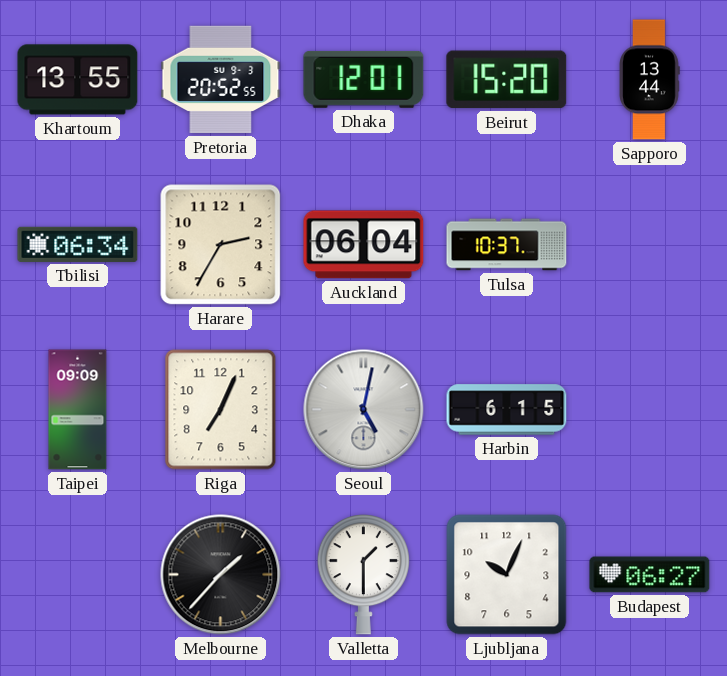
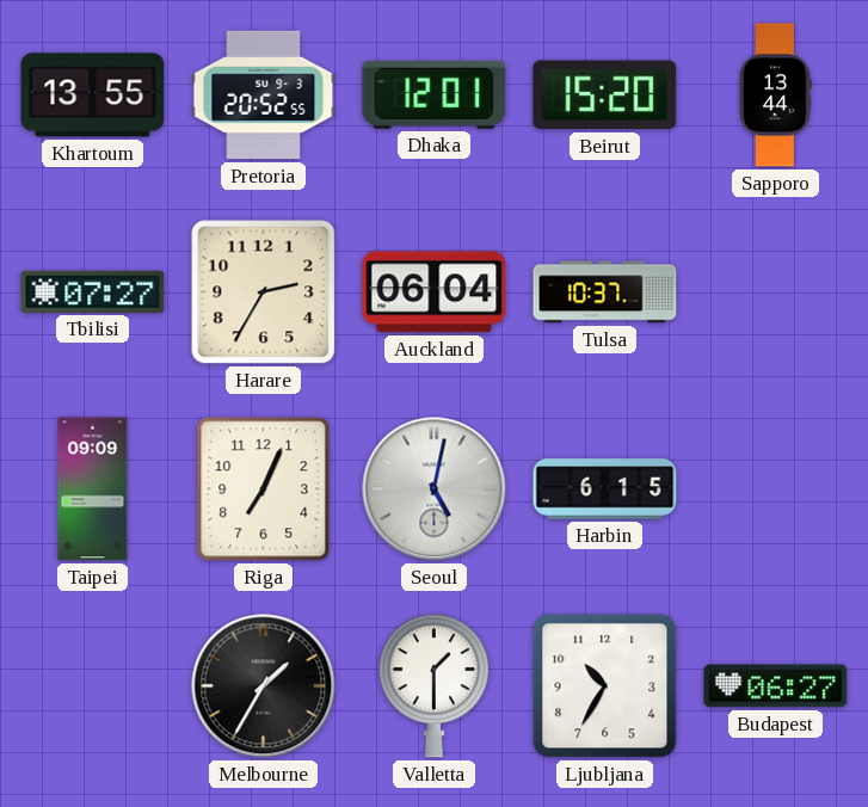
Tbilisi: 06:34 -> 07:27
Melbourne: 1:37 -> 1:35
Ljubljana: 10:04 -> 10:35
